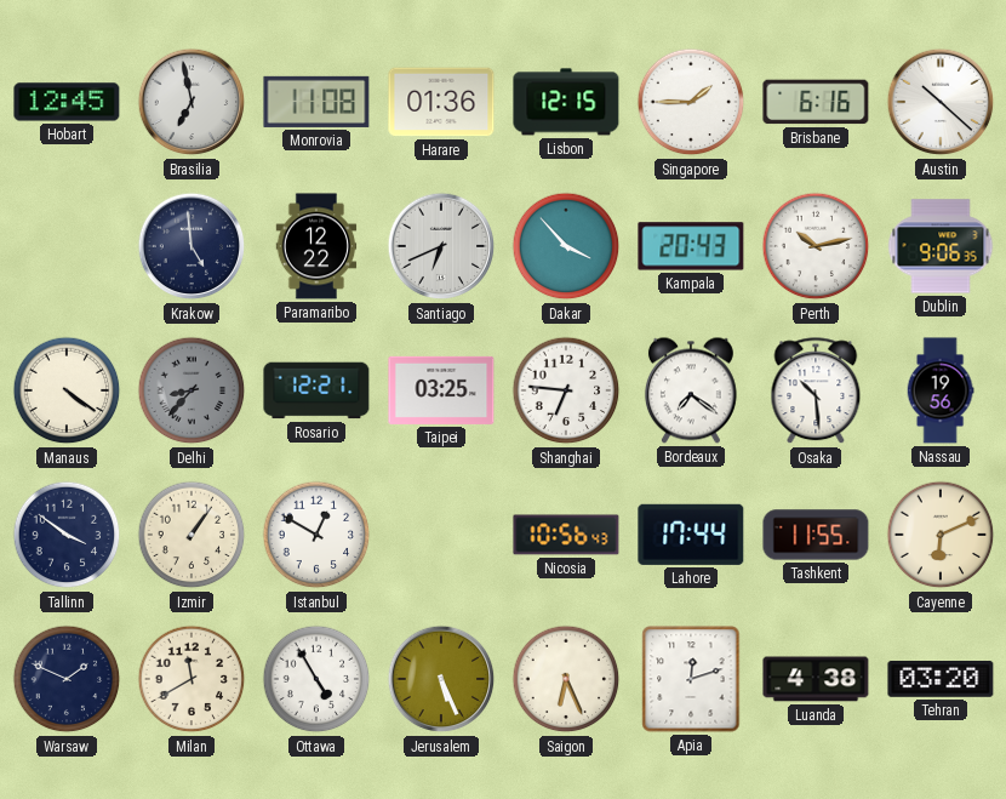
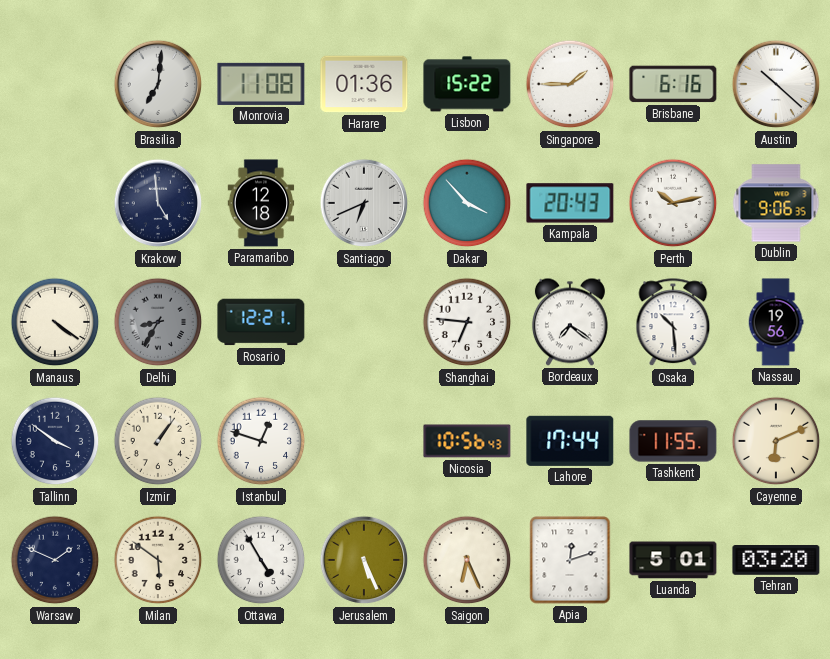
Hobart: 12:45 -> none
Brasilia: 6:58 -> 7:01
Lisbon: 12:15 -> 15:22
Paramaribo: 12:22 -> 12:18
Delhi: 8:37 -> 8:35
Taipei: 03:25 -> none
Istanbul: 12:50 -> 12:48
Milan: 11:40 -> 5:51
Luanda: 4:38 -> 5:01
